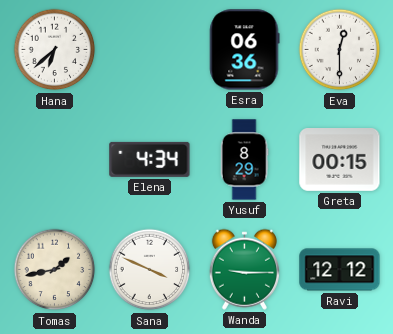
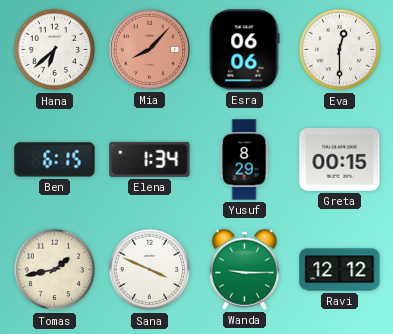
Mia: none -> 8:07
Esra: 06:36 -> 06:06
Ben: none -> 6:15
Elena: 4:34 -> 1:34
